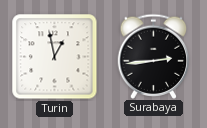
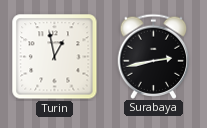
Surabaya: 2:44 -> 2:43
